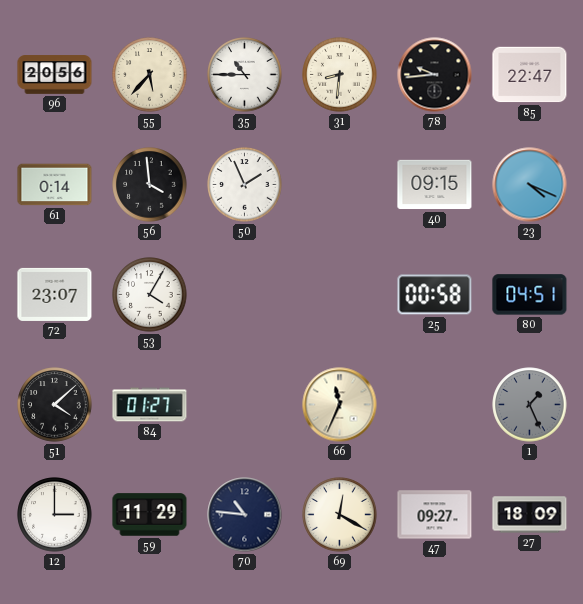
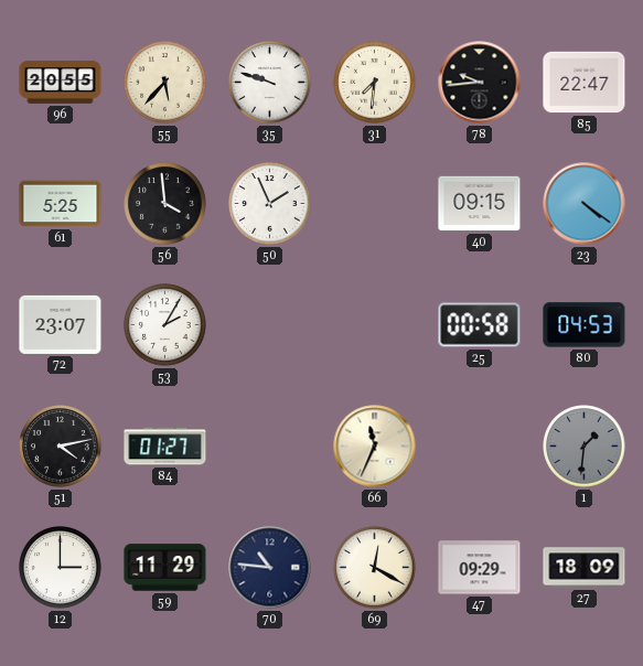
96: 20:56 -> 20:55
35: 10:45 -> 9:48
31: 8:31 -> 7:31
61: 0:14 -> 5:25
23: 4:19 -> 4:21
53: 4:05 -> 2:05
80: 04:51 -> 04:53
51: 4:08 -> 4:13
1: 1:26 -> 1:31
47: 09:27 -> 09:29
